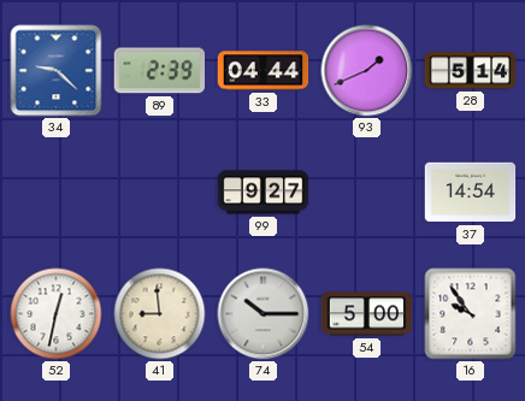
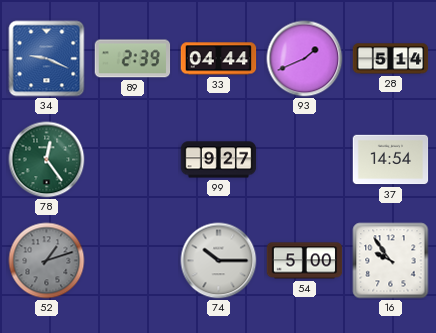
34: 9:22 -> 9:19
78: none -> 12:24
52: 12:32 -> 1:12
52 dial: white -> grey
41: 8:59 -> none
